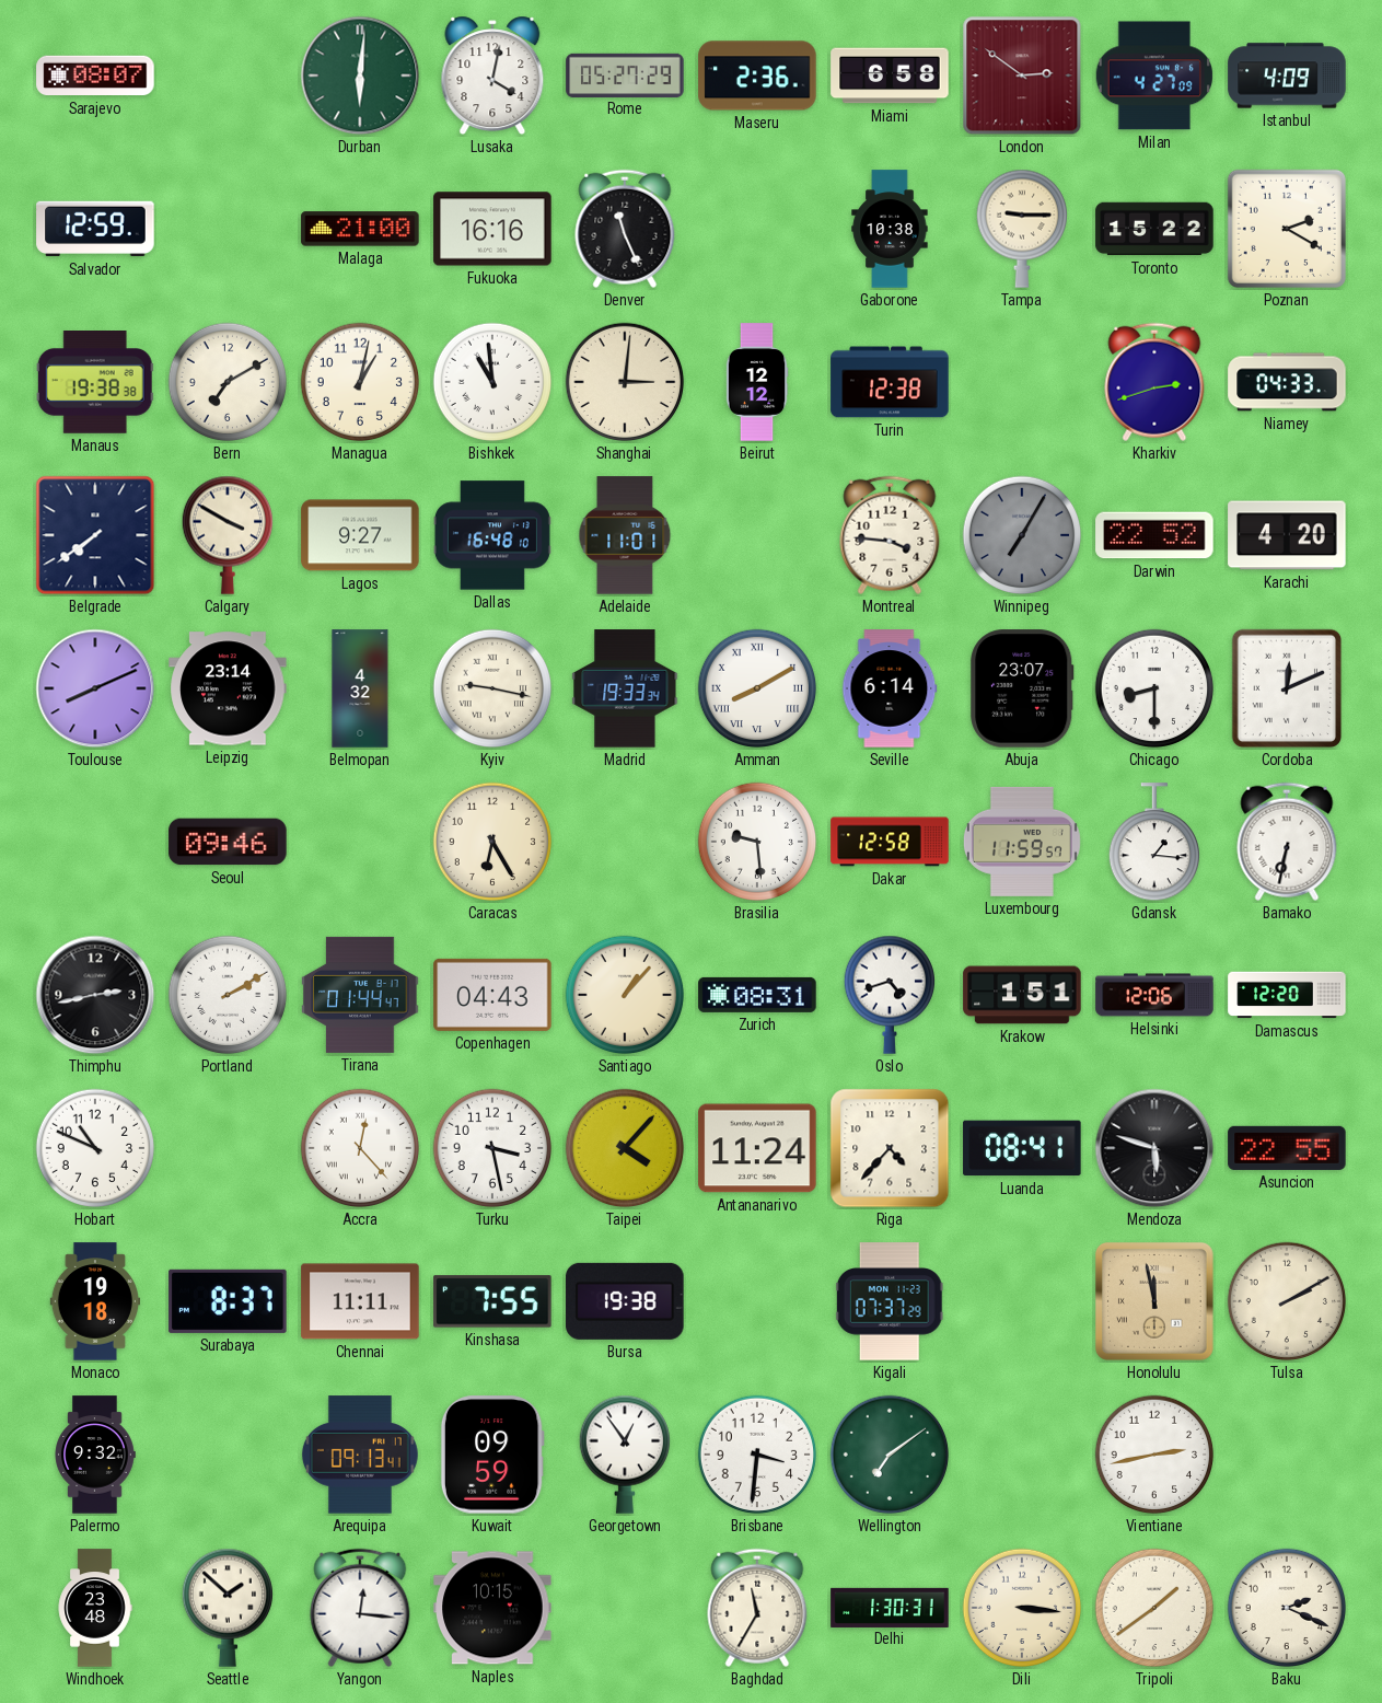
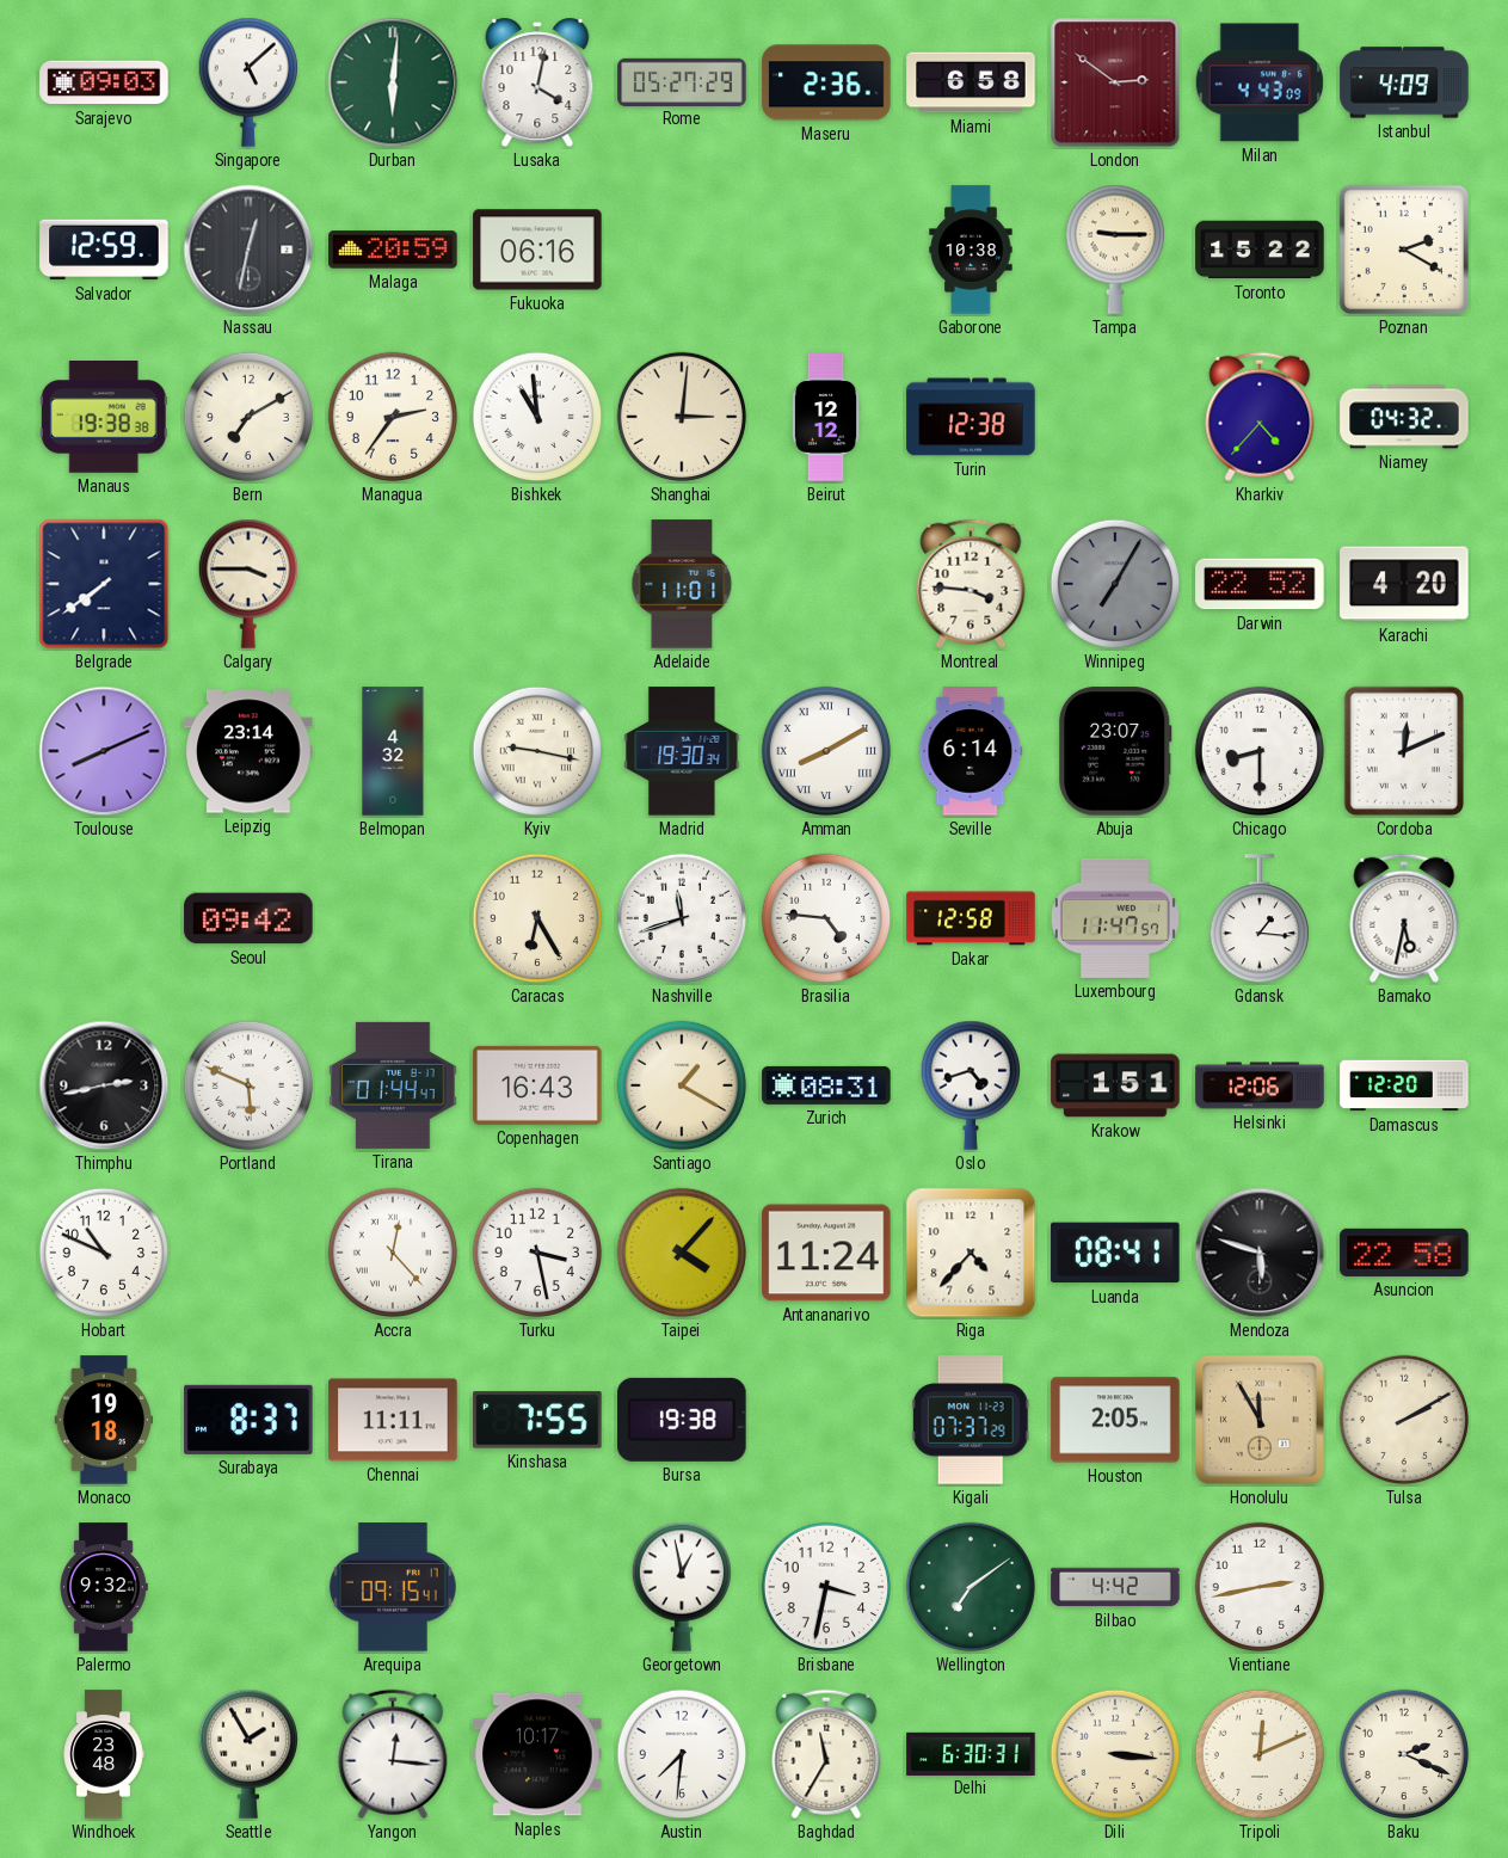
Sarajevo: 08:07 -> 09:03
Singapore: none -> 5:08
Milan: 4:27 -> 4:43
Nassau: none -> 12:32
Malaga: 21:00 -> 20:59
Fukuoka: 16:16 -> 06:16
Denver: 11:26 -> none
Managua: 1:02 -> 2:36
Kharkiv: 2:42 -> 4:37
Niamey: 04:33 -> 04:32
Calgary: 3:50 -> 3:45
Lagos: 9:27 -> none
Dallas: 16:48 -> none
Madrid: 19:33 -> 19:30
Seoul: 09:46 -> 09:42
Nashville: none -> 11:42
Brasilia: 9:29 -> 4:46
Luxembourg: 11:59 -> 11:47
Bamako: 6:32 -> 5:32
Portland: 2:10 -> 5:49
Copenhagen: 04:43 -> 16:43
Santiago: 1:07 -> 1:20
Asuncion: 22:55 -> 22:58
Houston: none -> 2:05
Honolulu: 11:58 -> 11:55
Arequipa: 09:13 -> 09:15
Kuwait: 09:59 -> none
Georgetown: 12:54 -> 12:58
Brisbane: 3:31 -> 3:32
Bilbao: none -> 4:42
Seattle: 1:52 -> 1:55
Naples: 10:15 -> 10:17
Austin: none -> 7:31
Delhi: 1:30 -> 6:30
Tripoli: 1:39 -> 12:11
